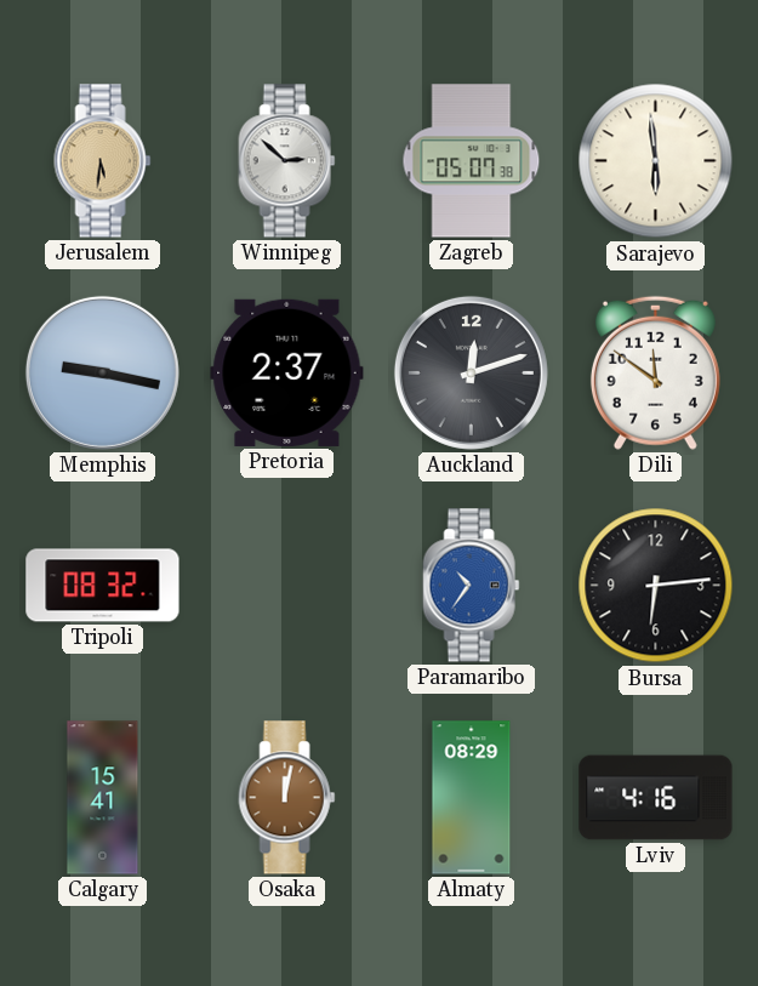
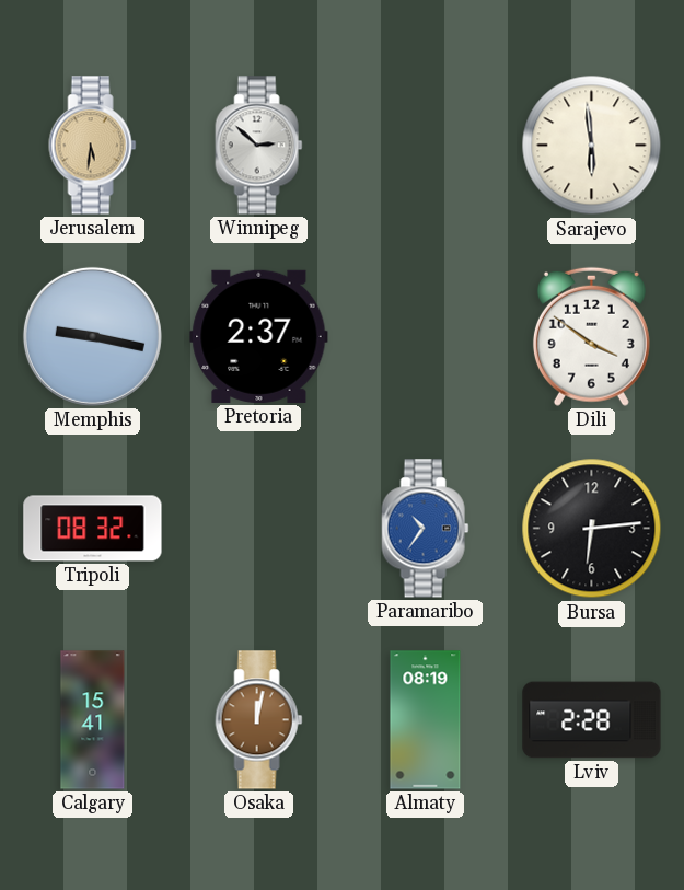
Zagreb: 05:07 -> none
Auckland: 12:12 -> none
Dili: 11:51 -> 3:51
Almaty: 08:29 -> 08:19
Lviv: 4:16 -> 2:28
